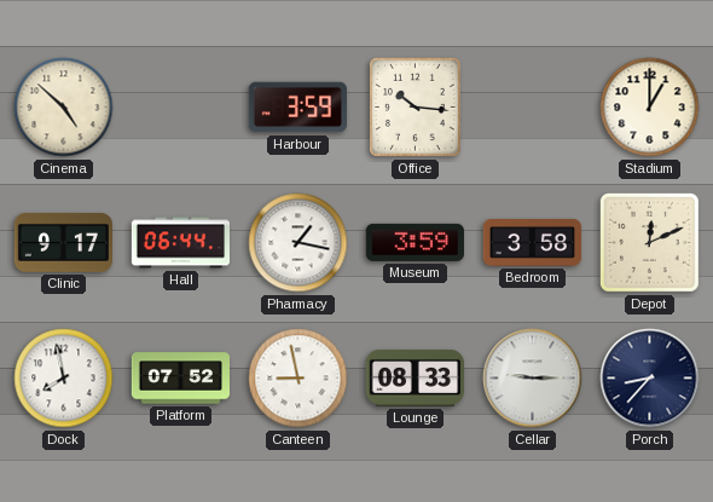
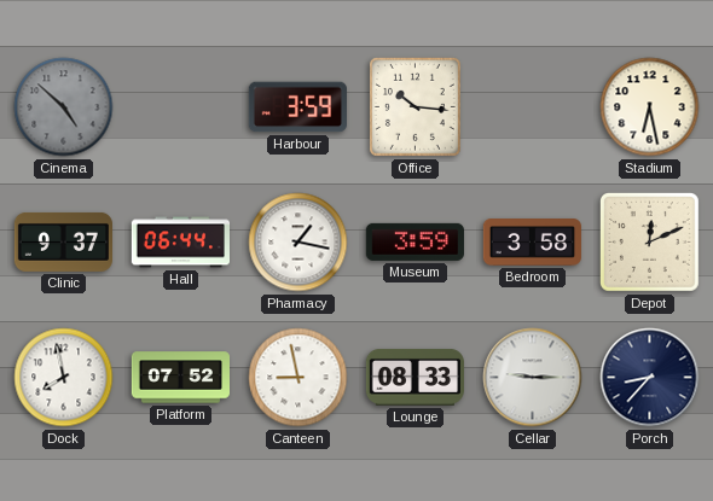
Cinema dial: cream -> grey
Stadium: 1:00 -> 6:28
Clinic: 9:17 -> 9:37
